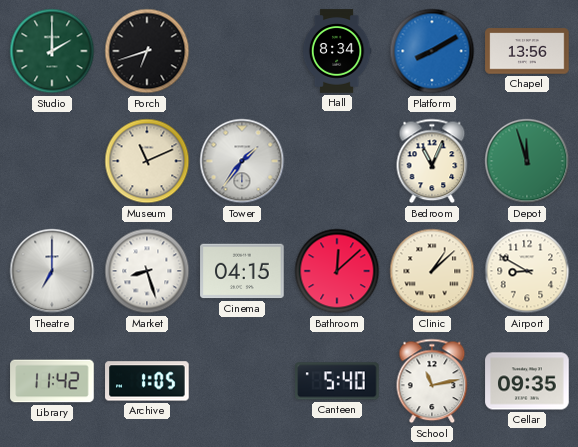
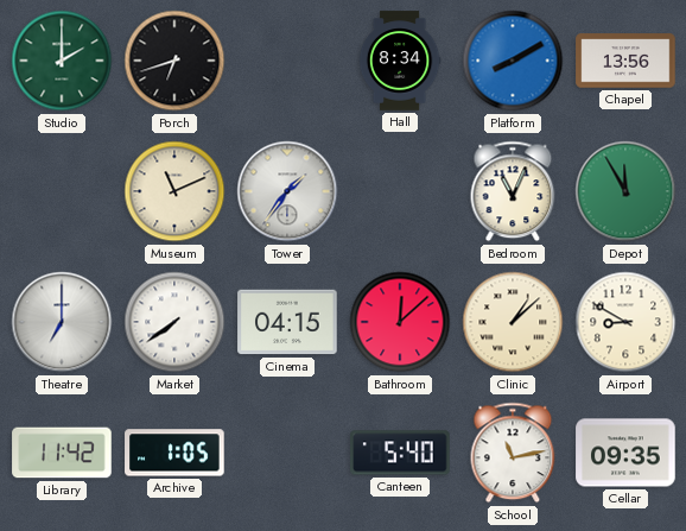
Depot: 11:57 -> 11:55
Market: 8:27 -> 7:39
